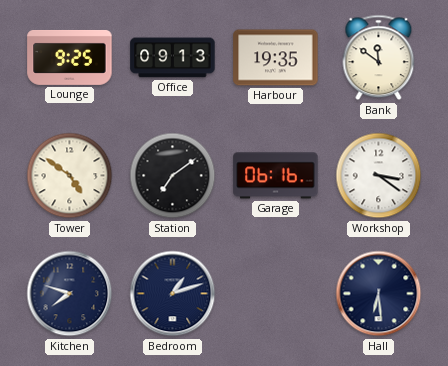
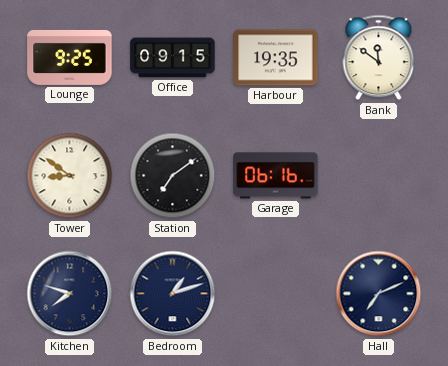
Office: 09:13 -> 09:15
Tower: 4:51 -> 8:51
Workshop: 3:21 -> none
Hall: 6:29 -> 7:11
